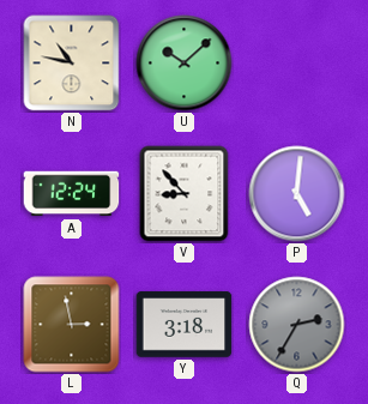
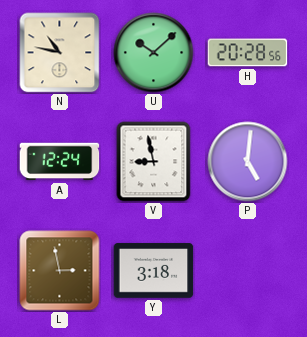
H: none -> 20:28
V: 8:53 -> 8:58
Q: 2:35 -> none
